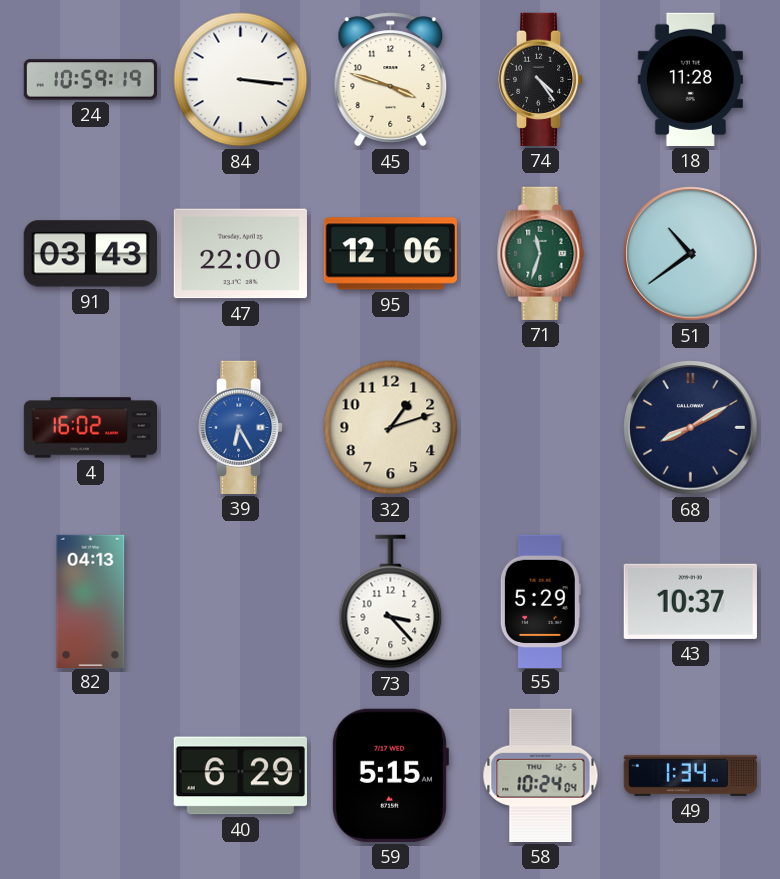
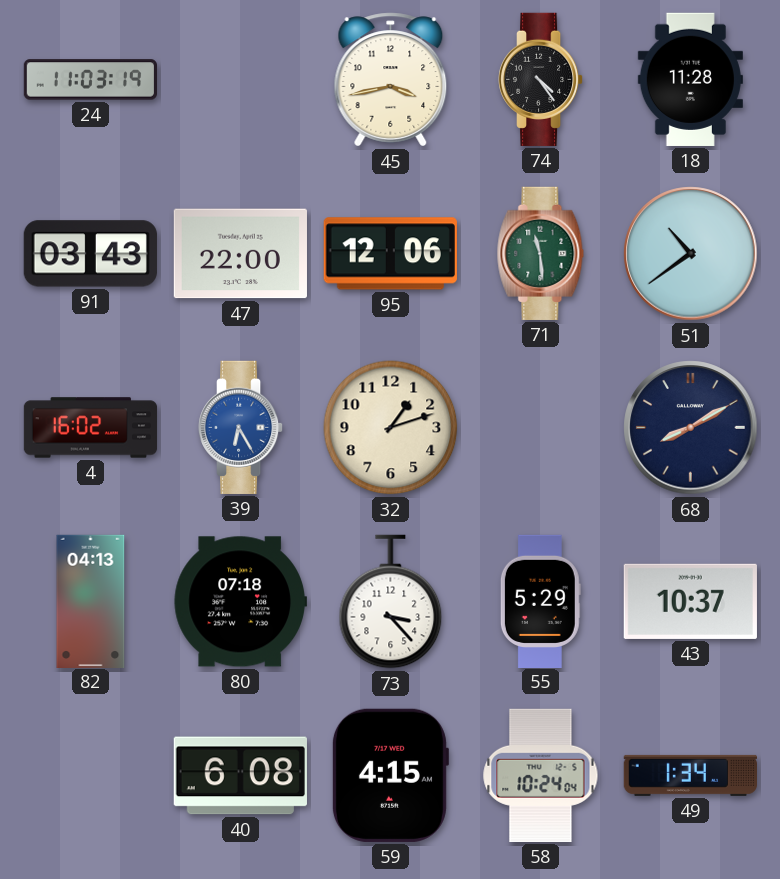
24: 10:59 -> 11:03
84: 3:16 -> none
45: 3:48 -> 3:43
71: 11:33 -> 11:29
80: none -> 07:18
40: 6:29 -> 6:08
59: 5:15 -> 4:15
